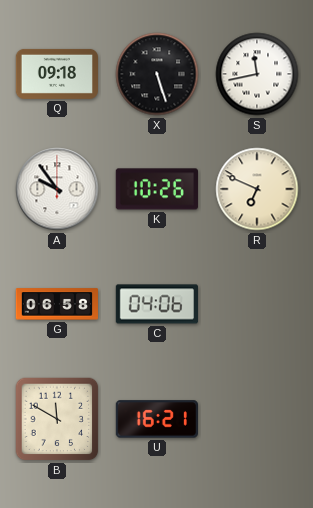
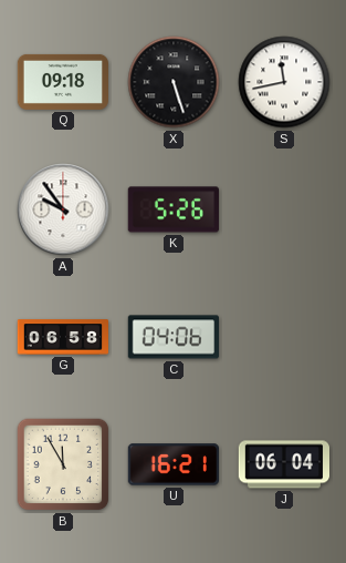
K: 10:26 -> 5:26
R: 6:49 -> none
B: 11:50 -> 11:55
J: none -> 06:04
